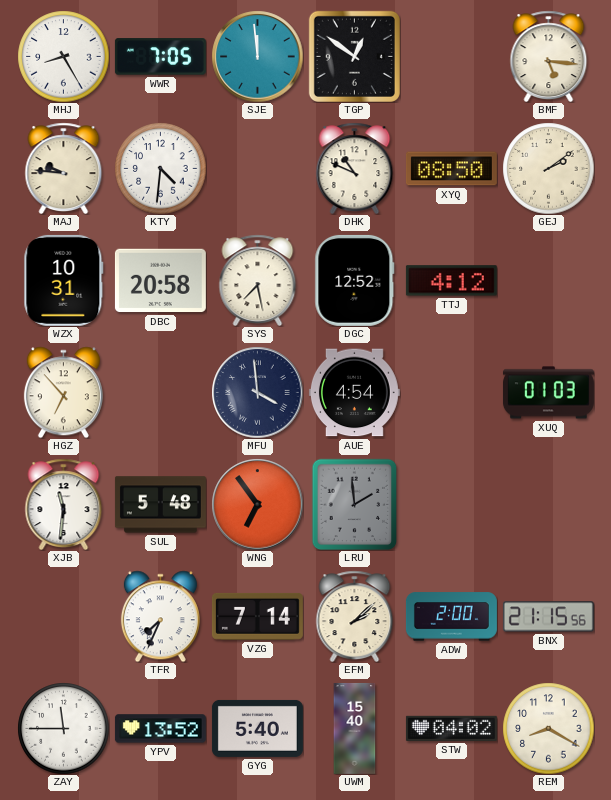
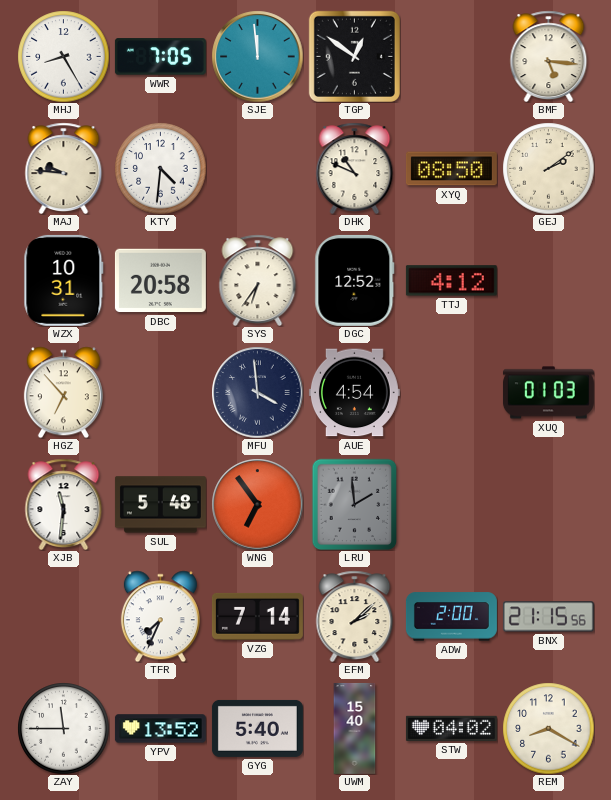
SYS: 7:28 -> 6:36
